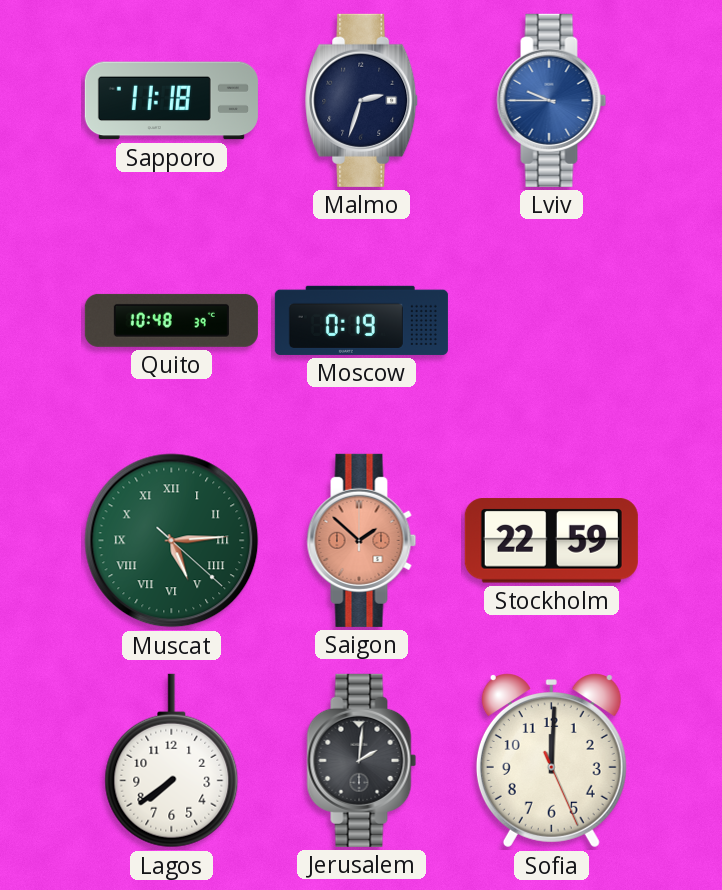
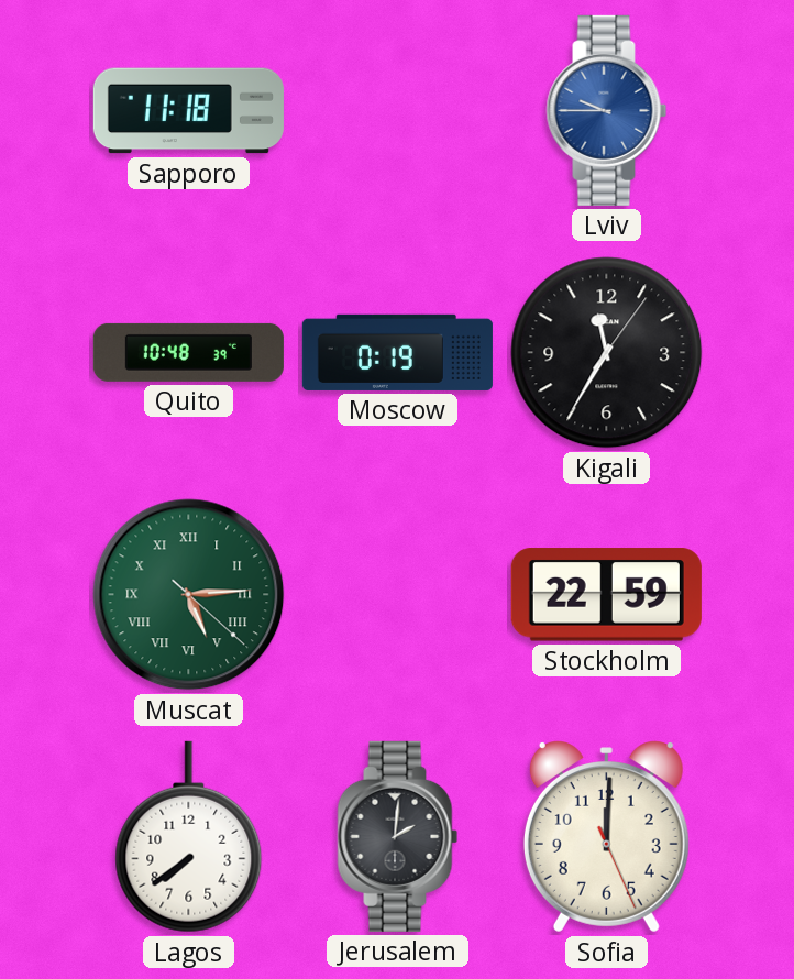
Malmo: 2:33 -> none
Kigali: none -> 11:35
Saigon: 1:52 -> none
